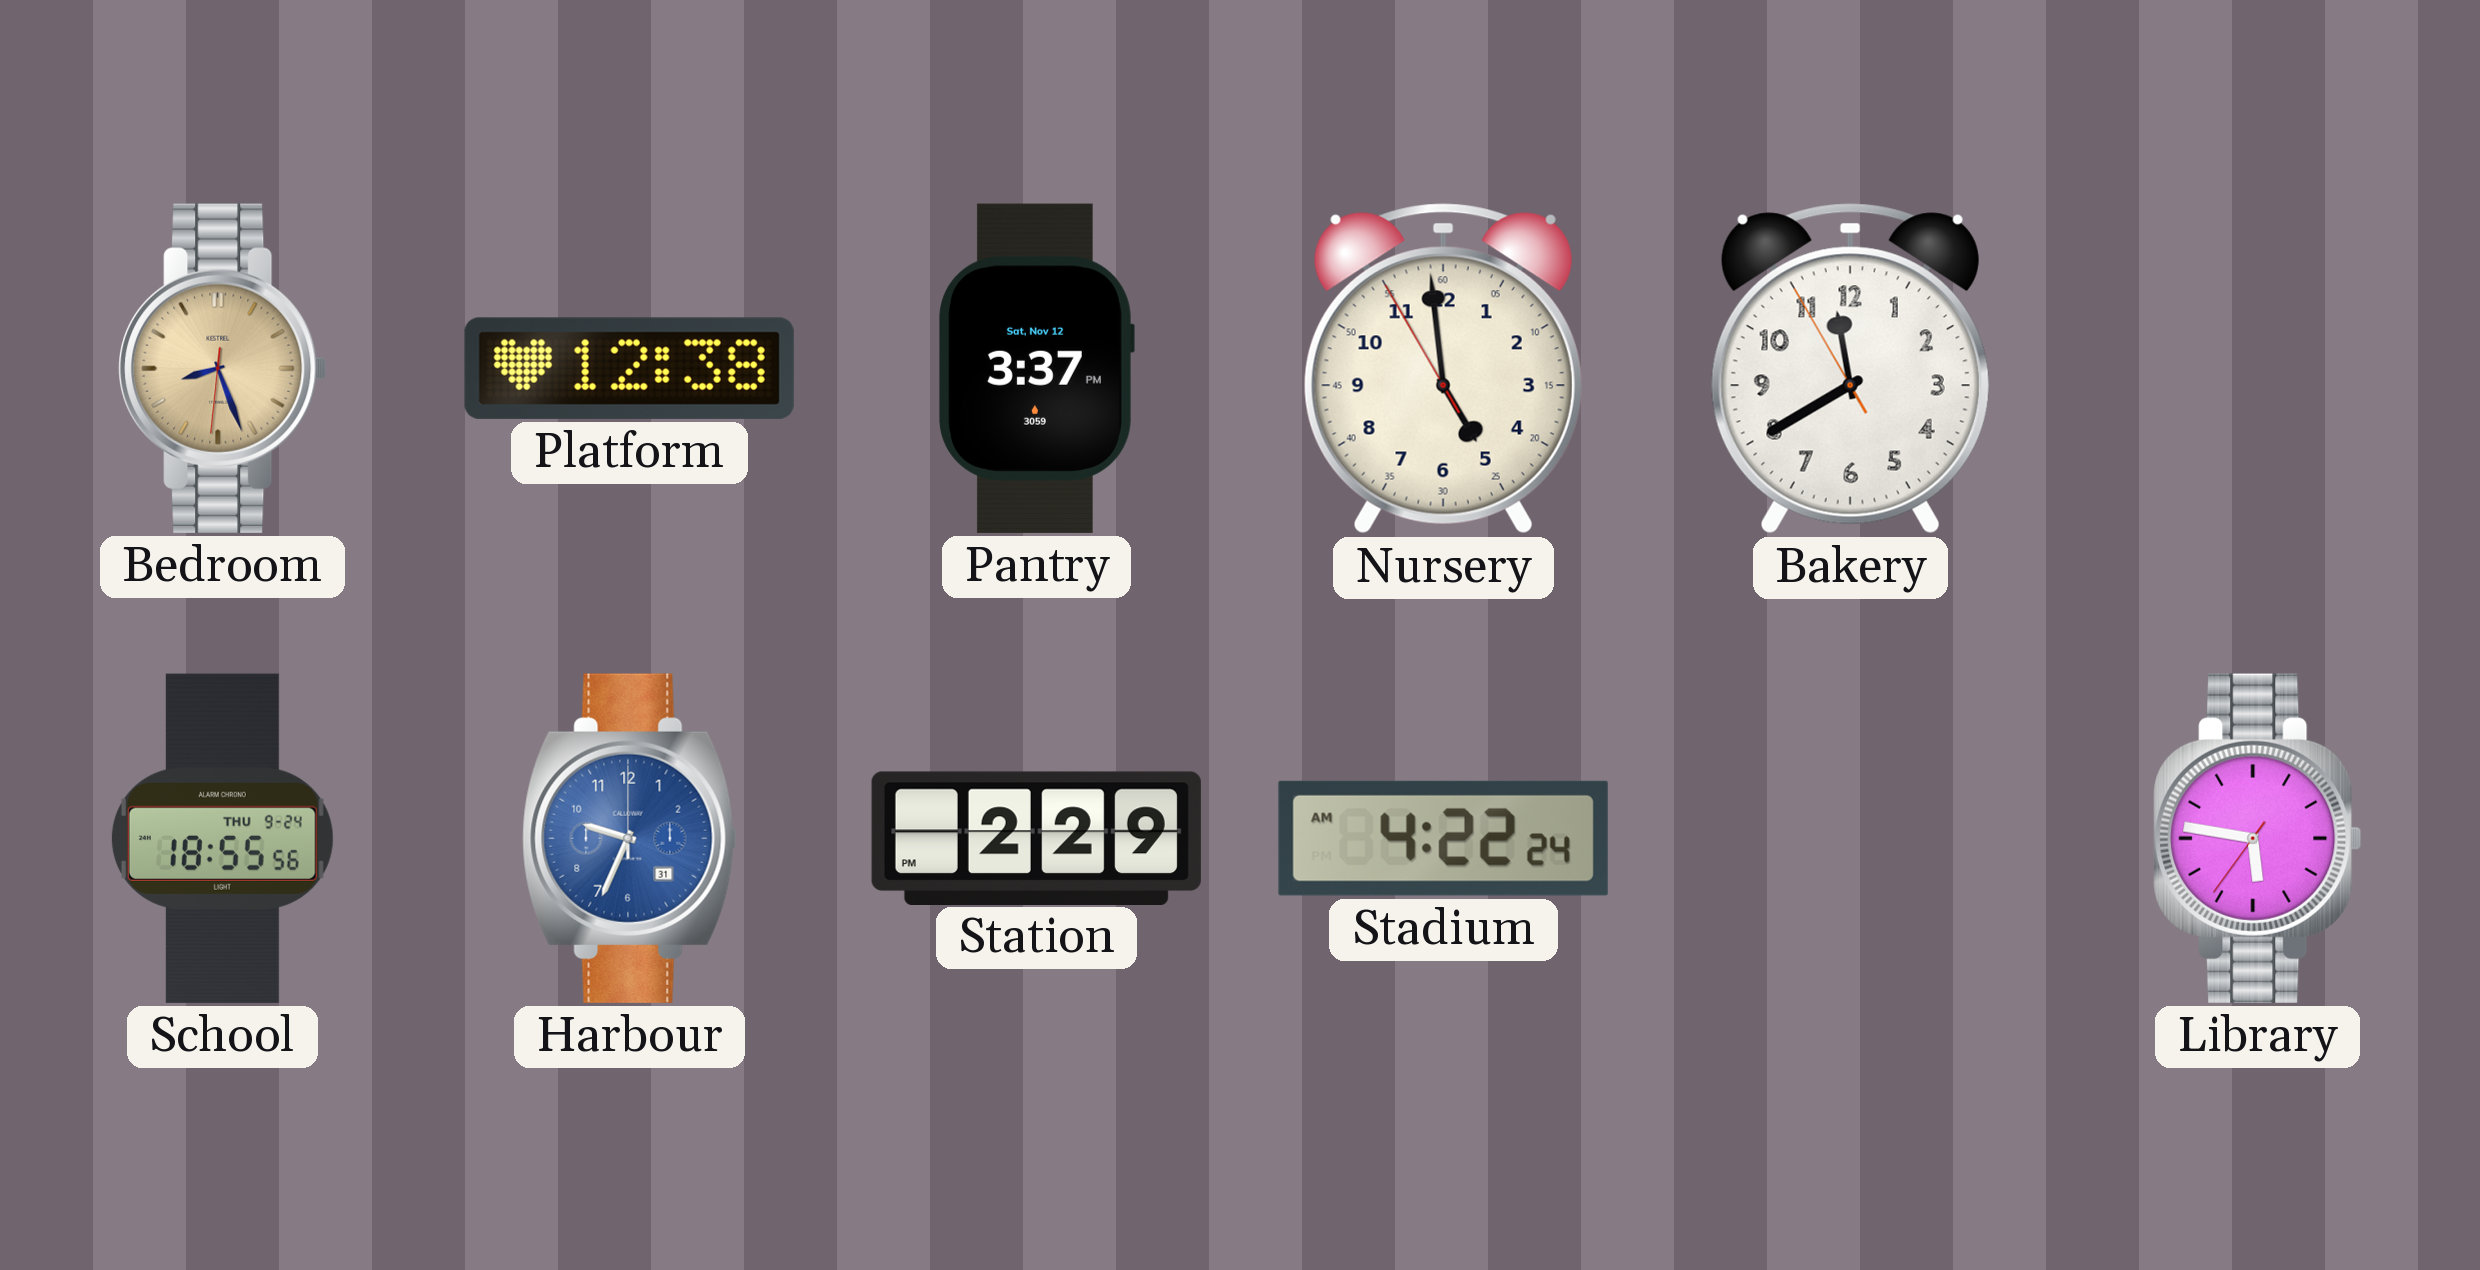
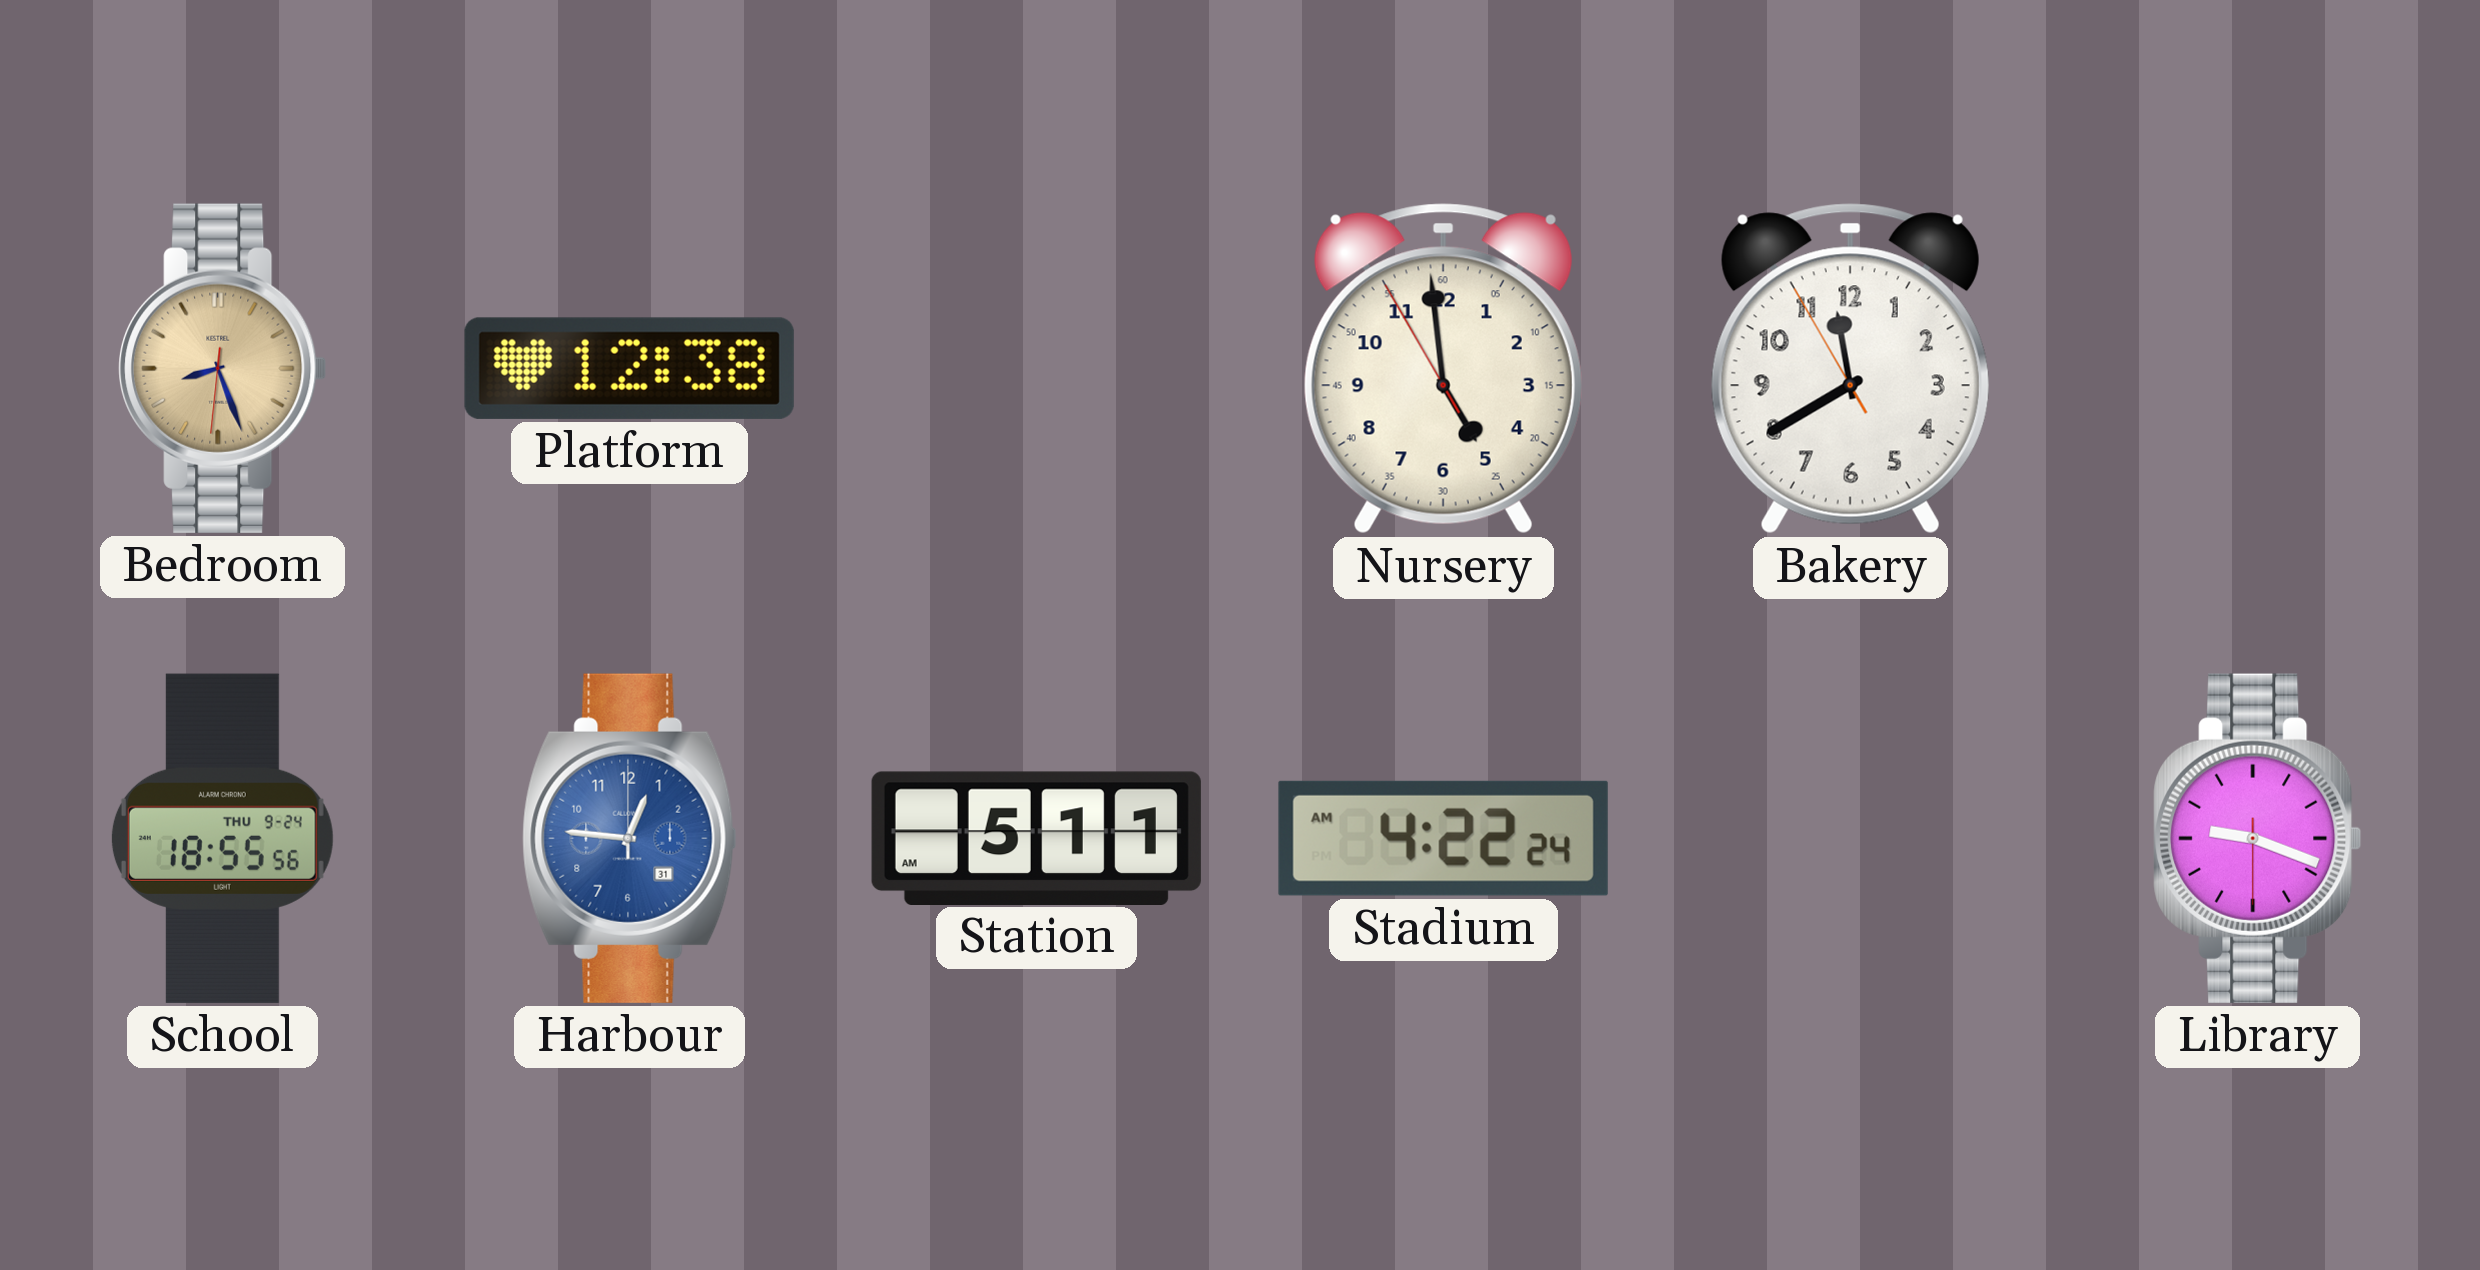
Pantry: 3:37 -> none
Harbour: 9:34 -> 12:46
Station: 2:29 -> 5:11
Library: 5:46 -> 9:18
